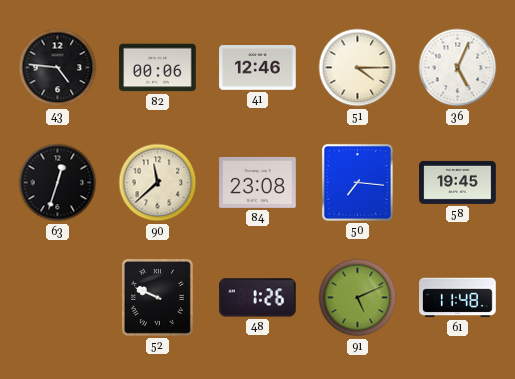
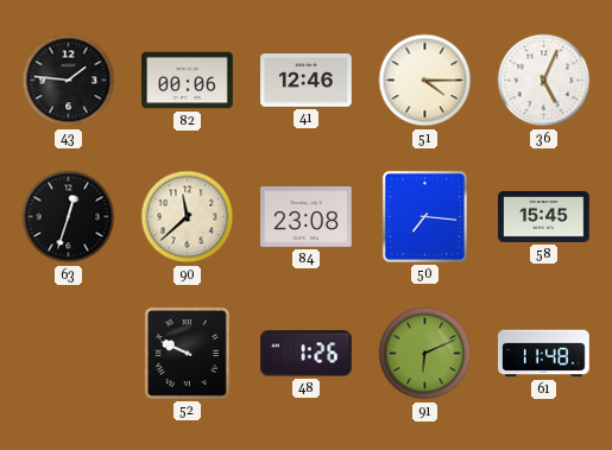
43: 4:46 -> 1:46
58: 19:45 -> 15:45
91: 5:11 -> 6:11
